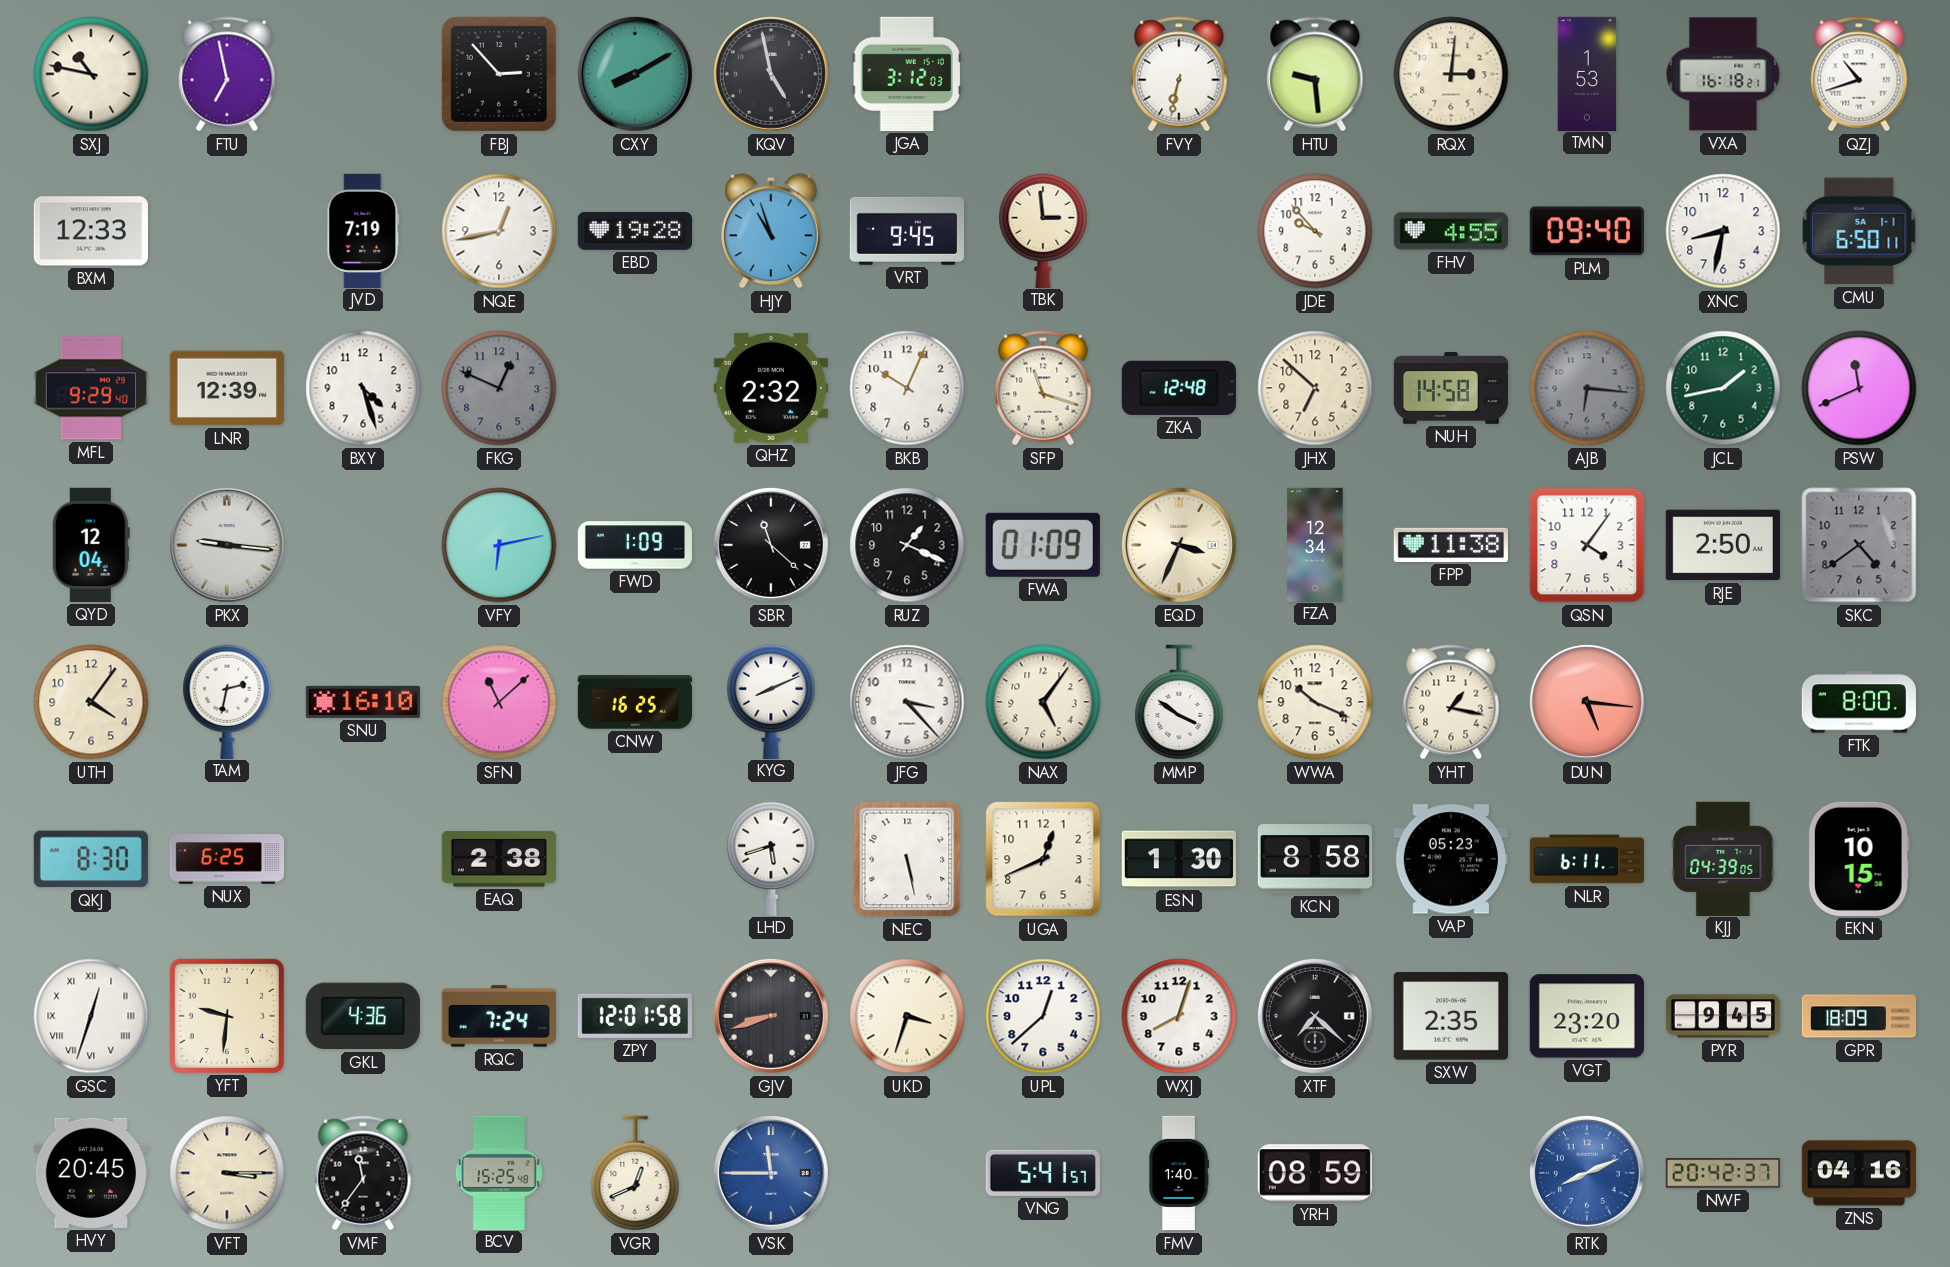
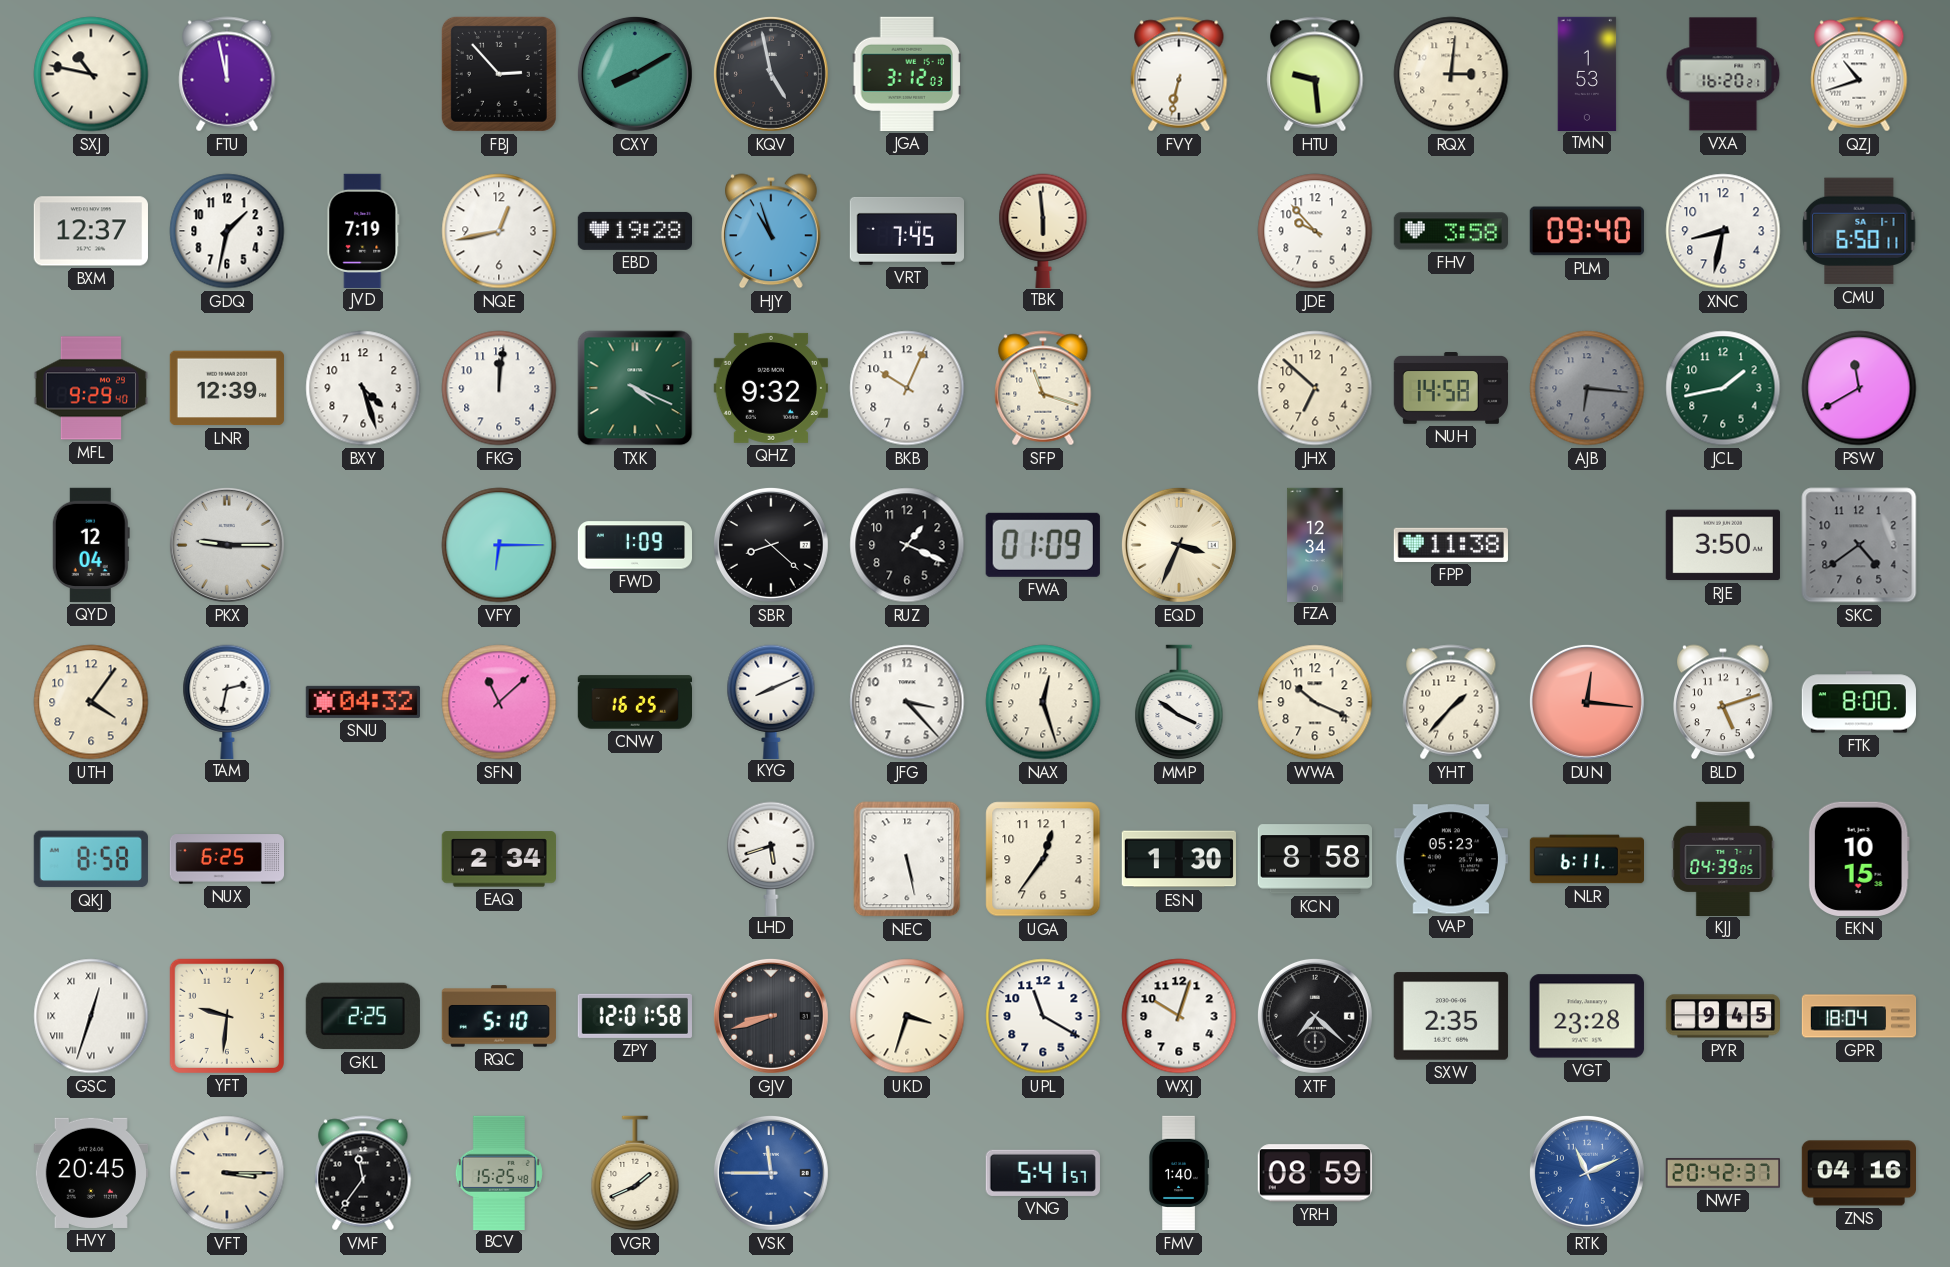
FTU: 6:58 -> 11:58
VXA: 16:18 -> 16:20
BXM: 12:33 -> 12:37
GDQ: none -> 1:32
VRT: 9:45 -> 7:45
TBK: 2:59 -> 5:59
FHV: 4:55 -> 3:58
FKG: 12:49 -> 12:01
FKG dial: grey -> white
TXK: none -> 4:19
QHZ: 2:32 -> 9:32
ZKA: 12:48 -> none
PSW: 11:41 -> 11:40
PKX: 9:16 -> 9:15
VFY: 6:13 -> 6:15
SBR: 11:22 -> 8:22
QSN: 4:06 -> none
RJE: 2:50 -> 3:50
SNU: 16:10 -> 04:32
NAX: 5:06 -> 12:27
YHT: 1:17 -> 1:37
DUN: 5:16 -> 12:16
BLD: none -> 5:12
QKJ: 8:30 -> 8:58
EAQ: 2:38 -> 2:34
UGA: 12:41 -> 12:36
GKL: 4:36 -> 2:25
RQC: 7:24 -> 5:10
UPL: 12:38 -> 11:20
WXJ: 8:03 -> 10:03
VGT: 23:20 -> 23:28
GPR: 18:09 -> 18:04
VGR: 12:41 -> 1:41
RTK: 8:11 -> 11:11
